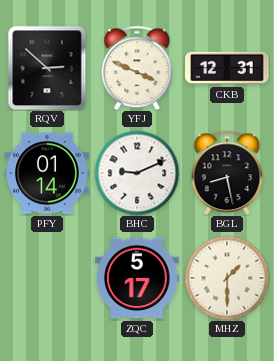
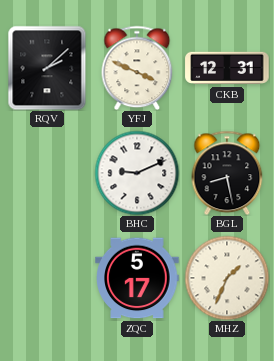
RQV: 2:52 -> 2:08
PFY: 01:14 -> none
MHZ: 1:30 -> 1:34
